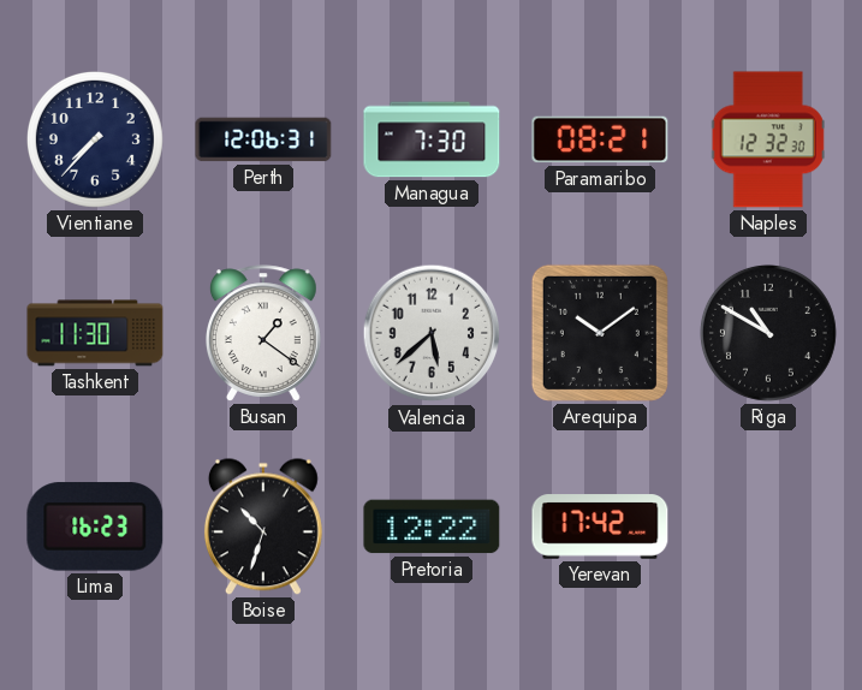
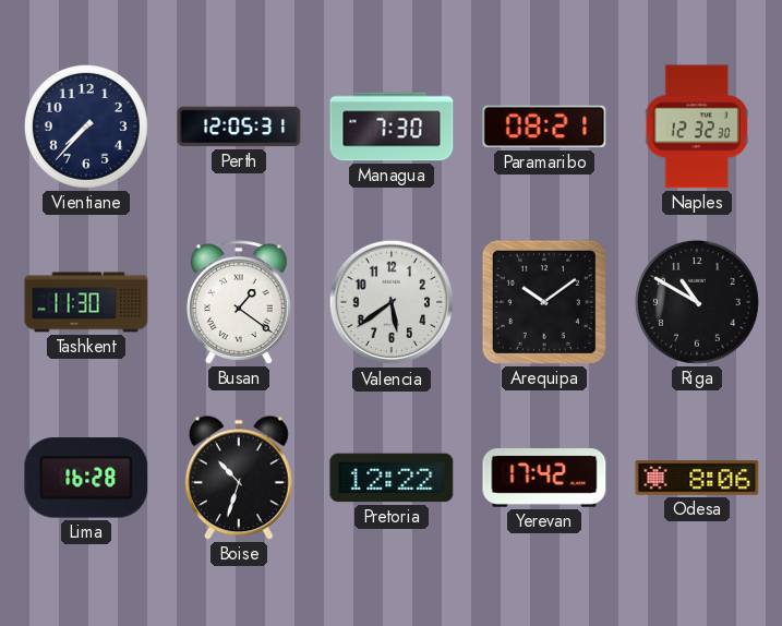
Perth: 12:06 -> 12:05
Valencia: 5:38 -> 5:39
Lima: 16:23 -> 16:28
Odesa: none -> 8:06
